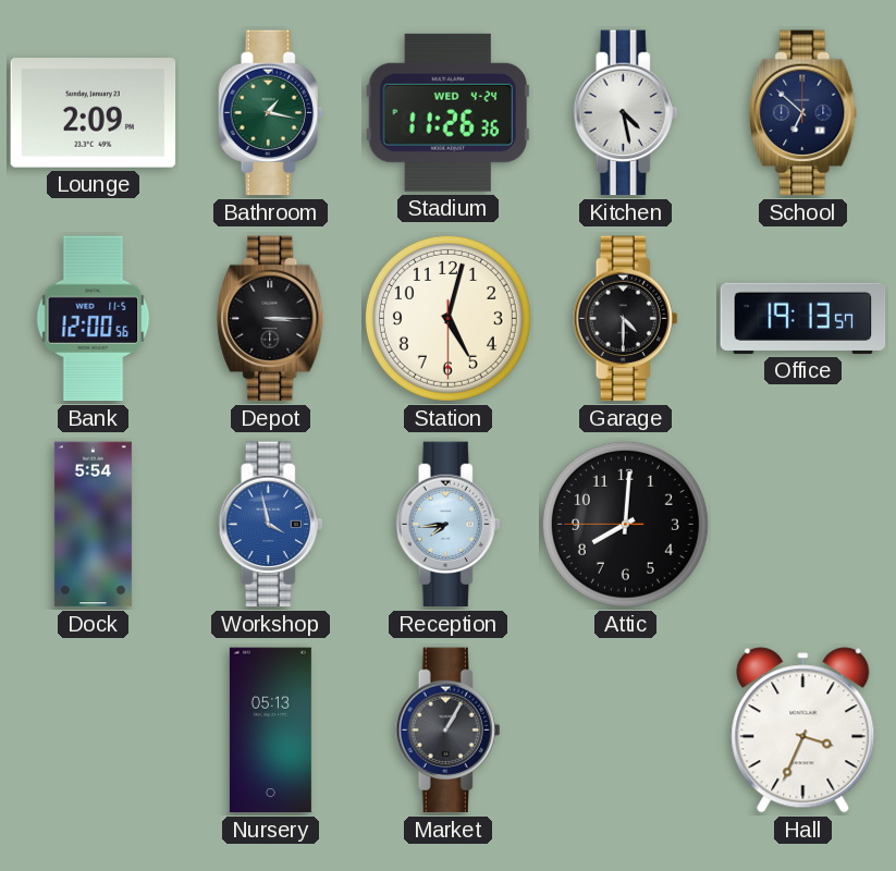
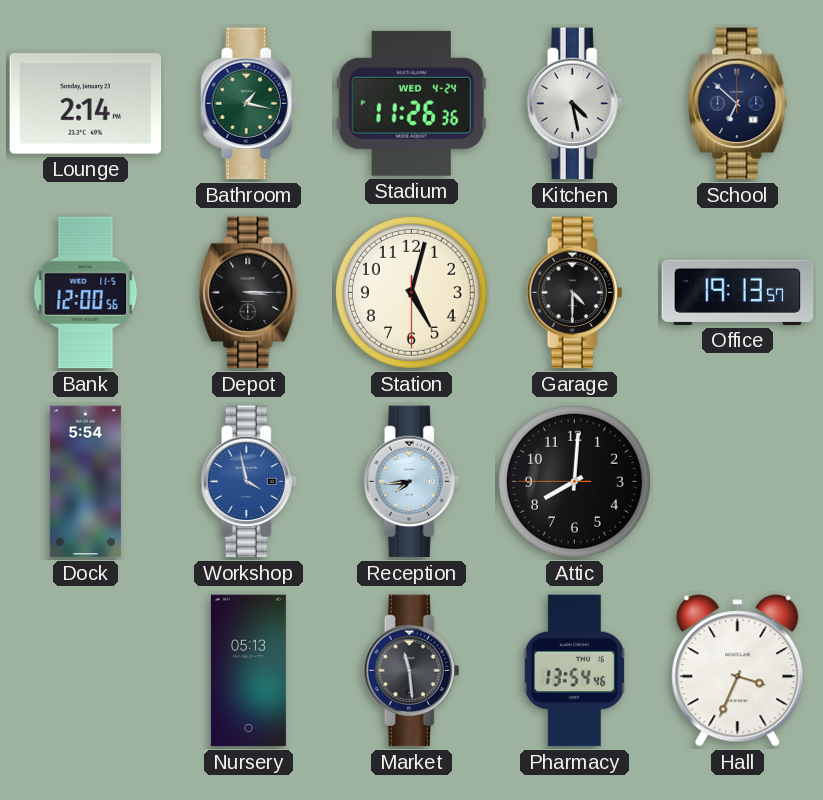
Lounge: 2:09 -> 2:14
Market: 1:05 -> 11:29
Pharmacy: none -> 13:54
